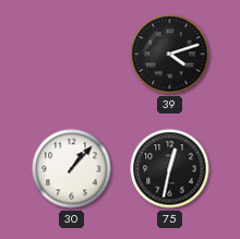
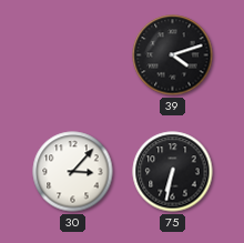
30: 1:07 -> 3:07
75: 12:32 -> 6:32
